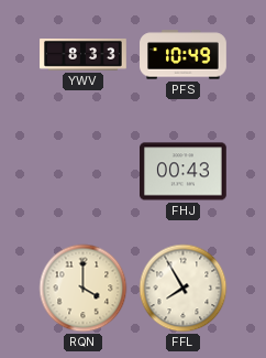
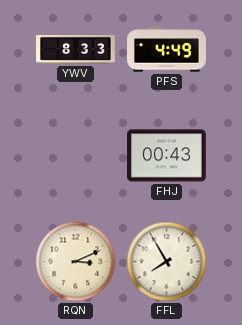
PFS: 10:49 -> 4:49
RQN: 4:00 -> 3:11
